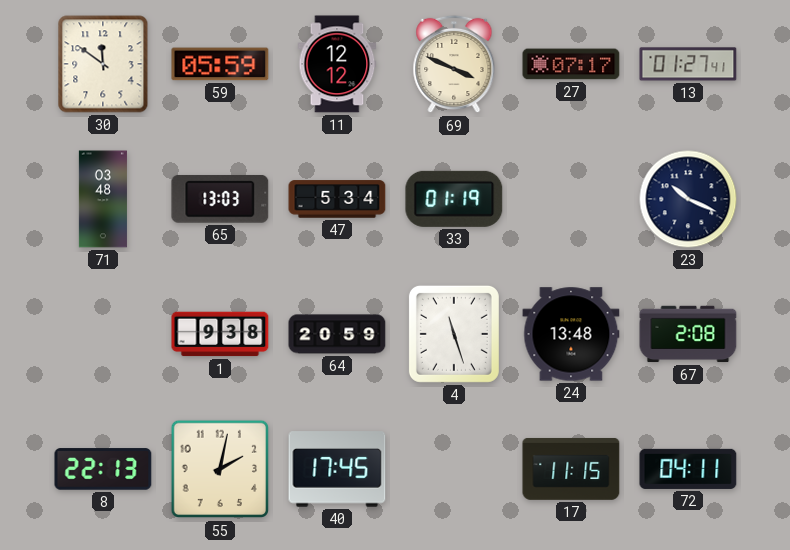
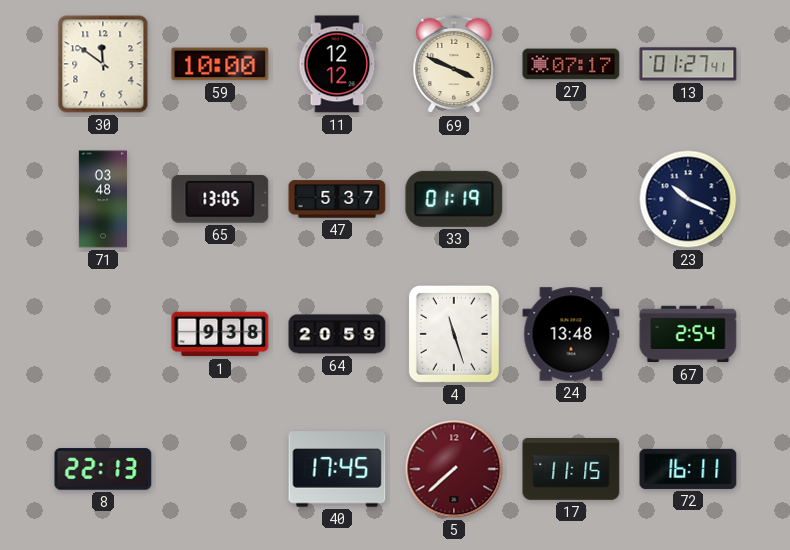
59: 05:59 -> 10:00
65: 13:03 -> 13:05
47: 5:34 -> 5:37
67: 2:08 -> 2:54
55: 2:02 -> none
5: none -> 7:38
72: 04:11 -> 16:11
